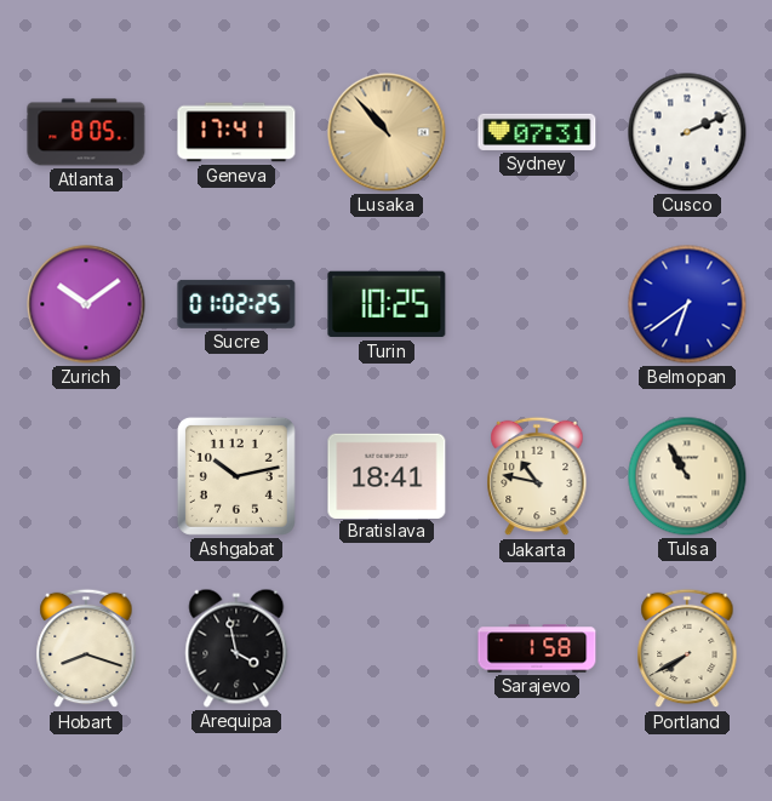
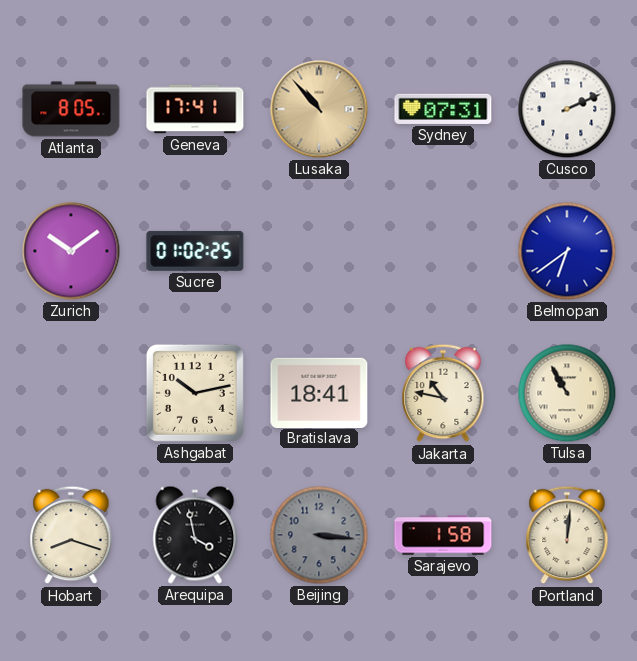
Turin: 10:25 -> none
Beijing: none -> 3:16
Portland: 7:40 -> 12:01
